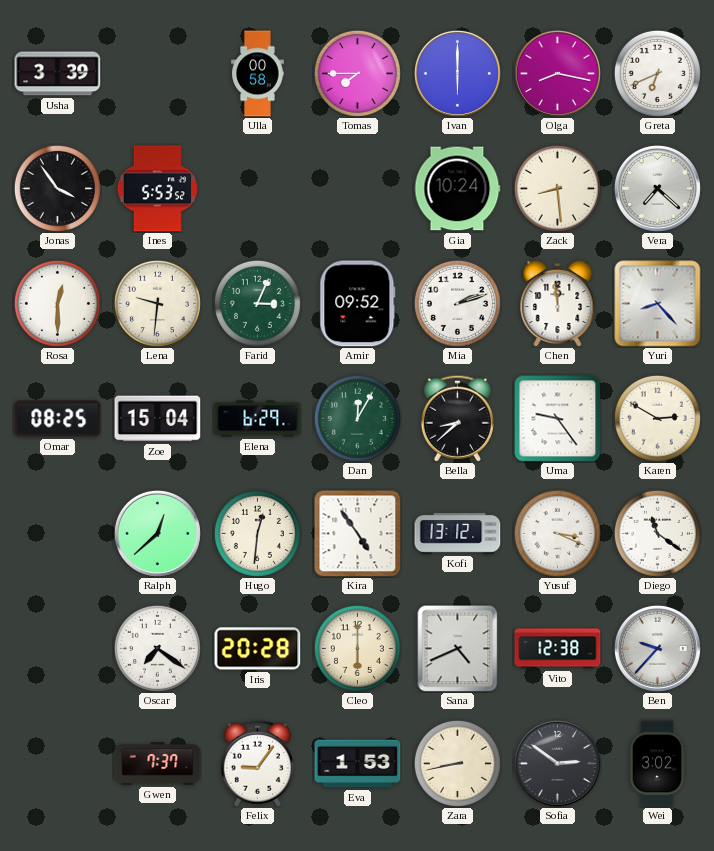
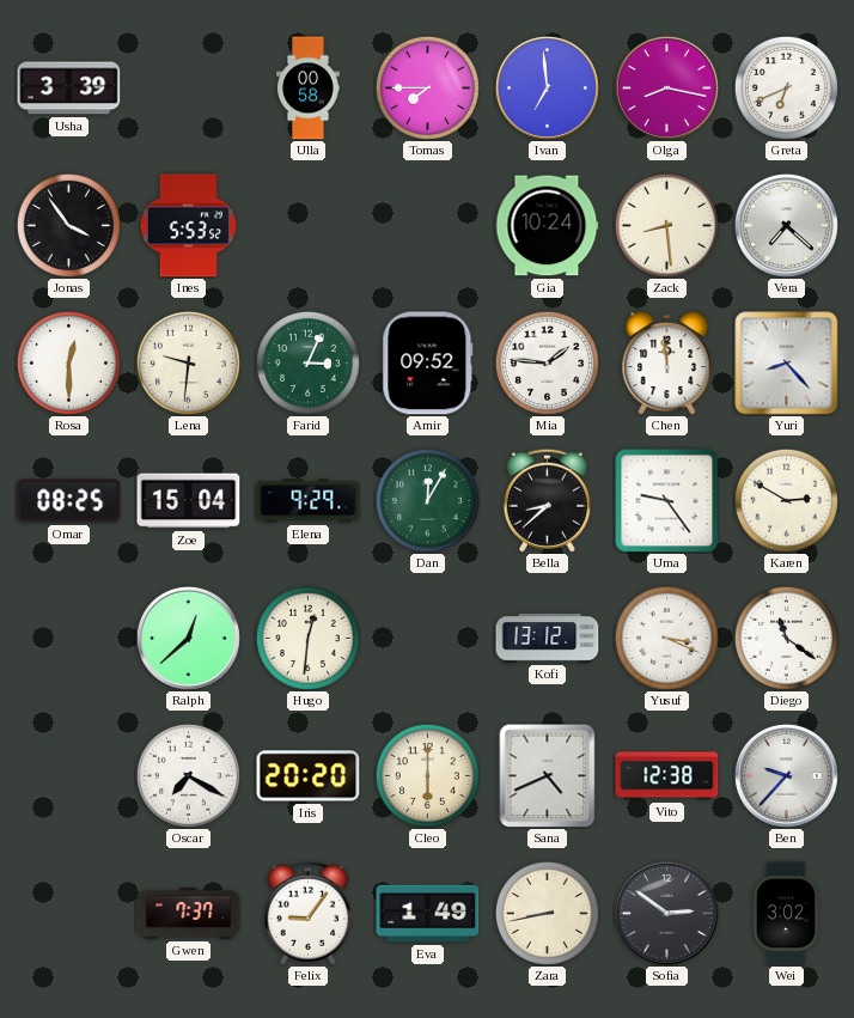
Ivan: 6:00 -> 6:59
Mia: 2:12 -> 1:46
Elena: 6:29 -> 9:29
Kira: 4:54 -> none
Oscar: 7:21 -> 7:20
Iris: 20:28 -> 20:20
Eva: 1:53 -> 1:49
